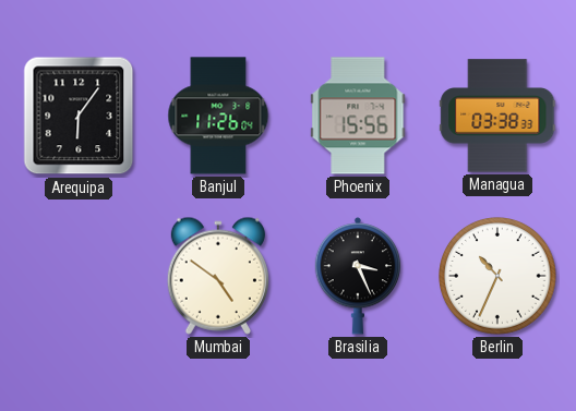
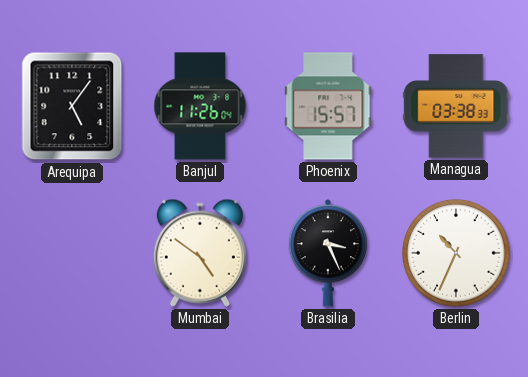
Arequipa: 6:06 -> 5:06
Phoenix: 15:56 -> 15:57
